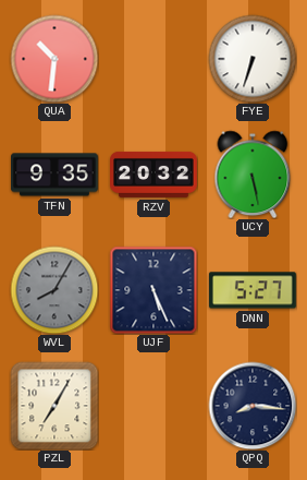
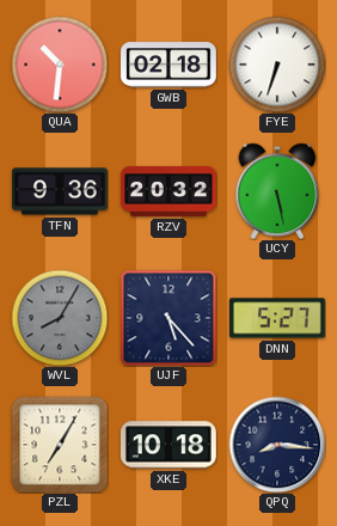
GWB: none -> 02:18
TFN: 9:35 -> 9:36
UJF: 5:26 -> 5:23
XKE: none -> 10:18
